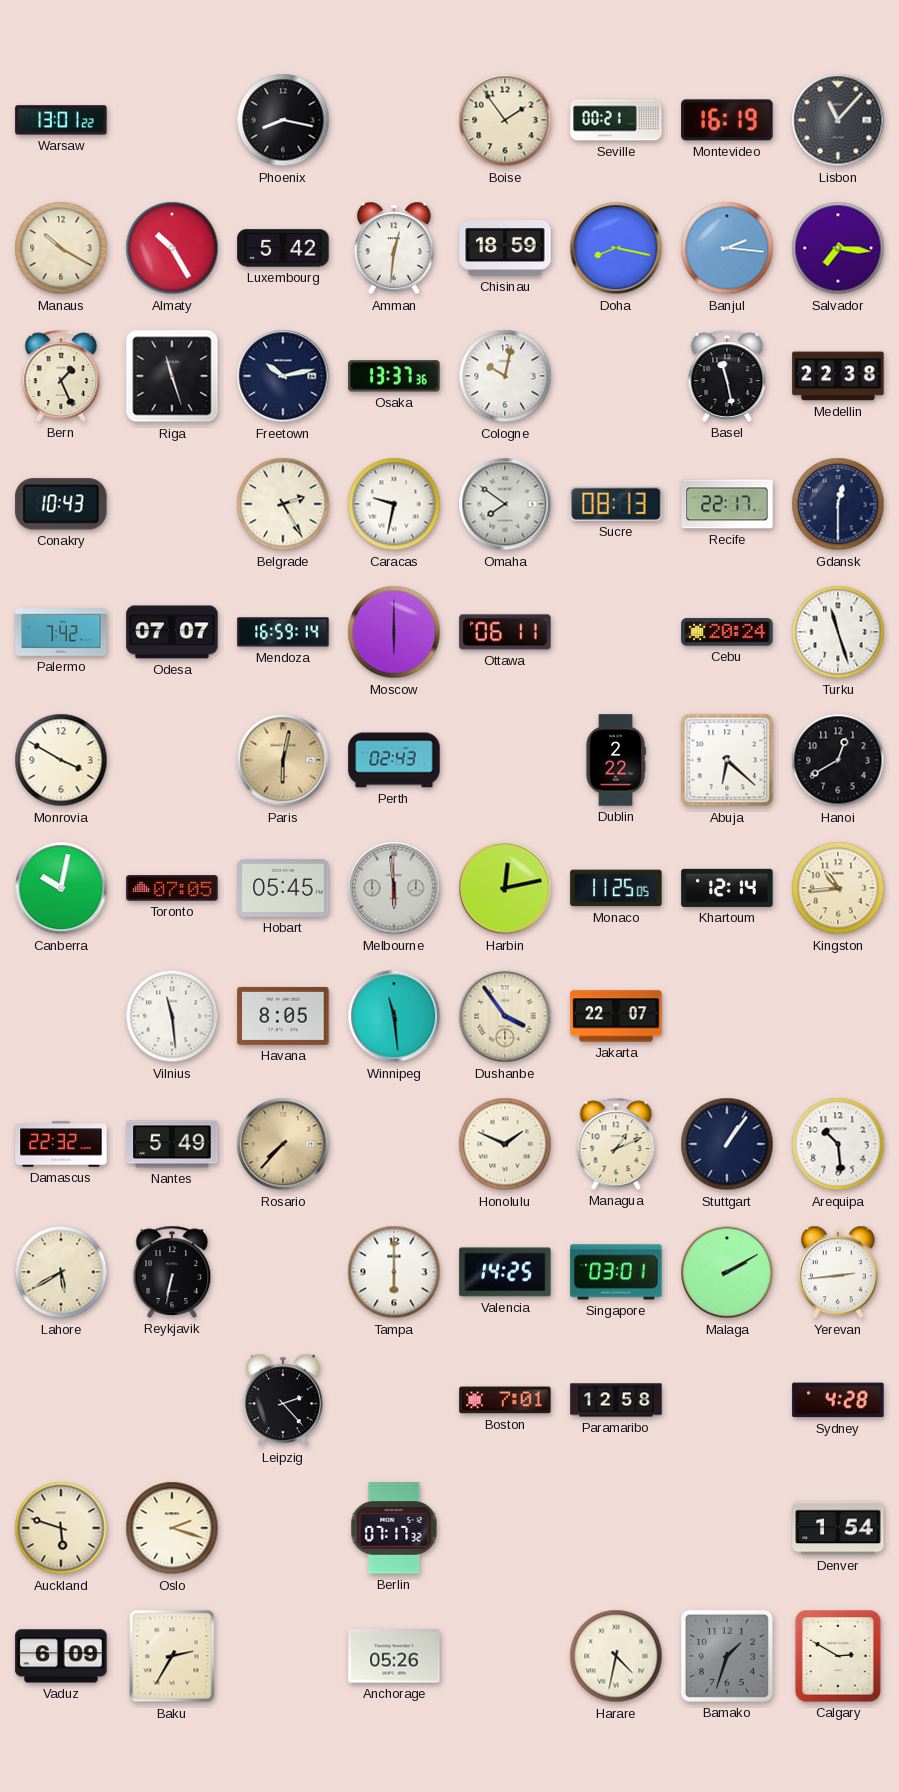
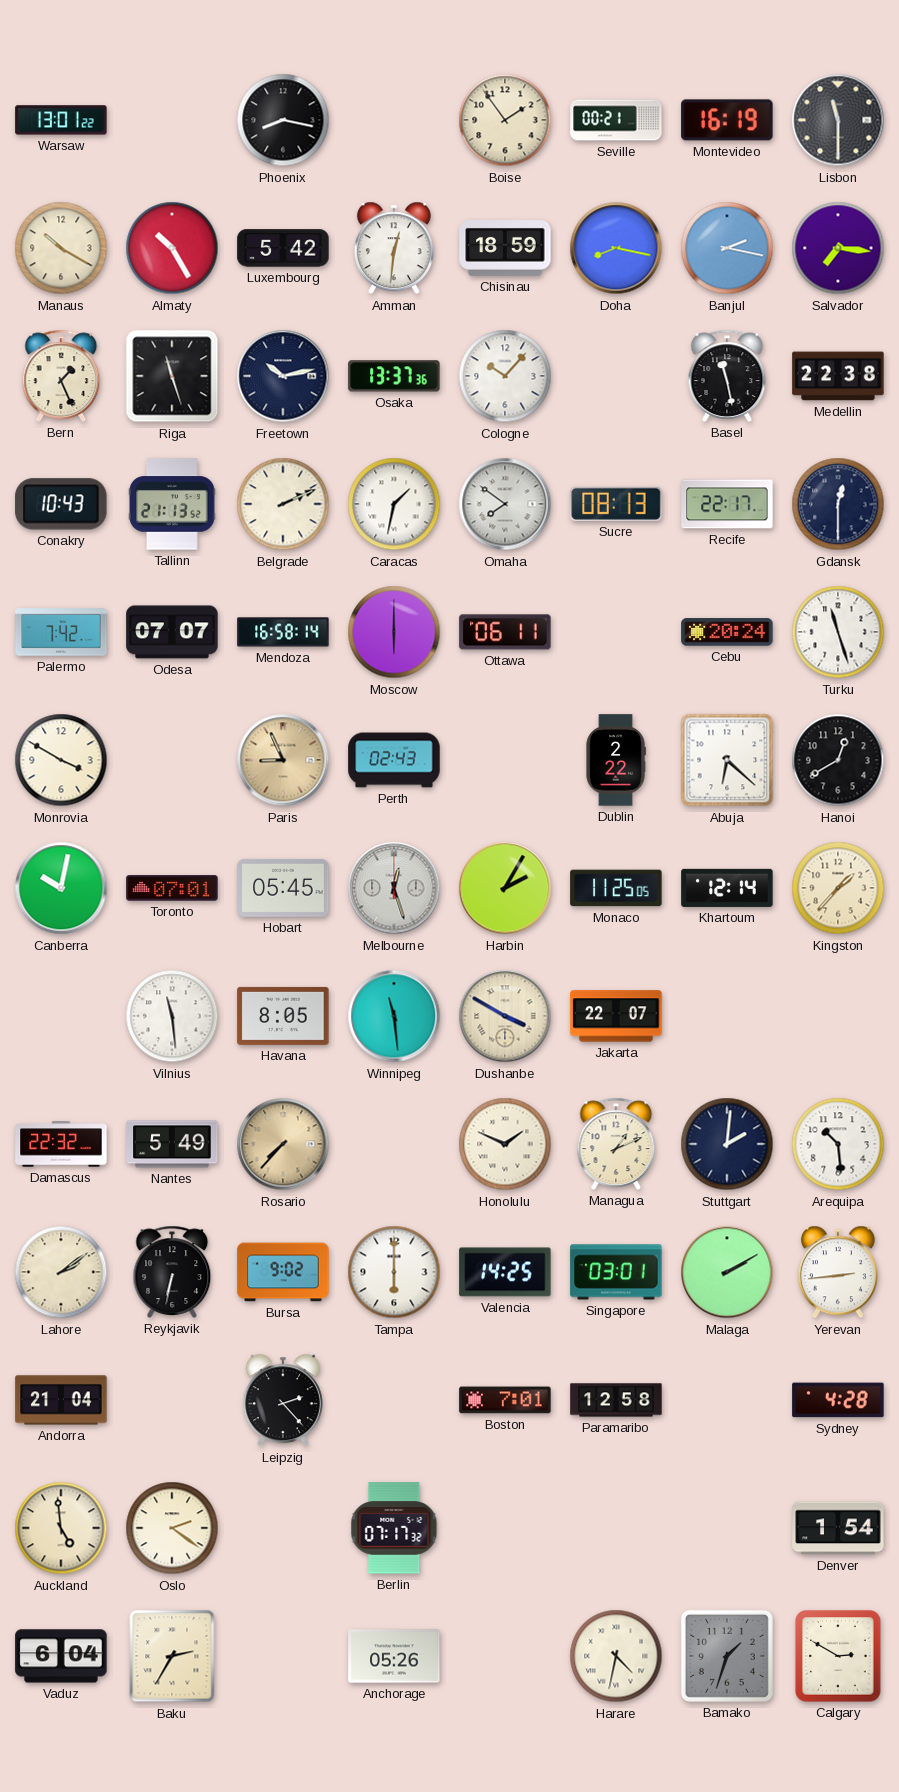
Lisbon: 11:07 -> 11:30
Banjul: 2:16 -> 2:17
Cologne: 10:02 -> 10:07
Tallinn: none -> 21:13
Belgrade: 2:25 -> 2:11
Caracas: 9:32 -> 1:32
Mendoza: 16:59 -> 16:58
Paris: 6:02 -> 8:56
Toronto: 07:05 -> 07:01
Melbourne: 5:59 -> 12:27
Harbin: 12:13 -> 2:05
Kingston: 10:44 -> 1:37
Dushanbe: 3:54 -> 3:50
Stuttgart: 1:06 -> 2:01
Lahore: 5:40 -> 2:09
Bursa: none -> 9:02
Andorra: none -> 21:04
Auckland: 5:48 -> 4:59
Oslo: 2:18 -> 2:21
Vaduz: 6:09 -> 6:04
